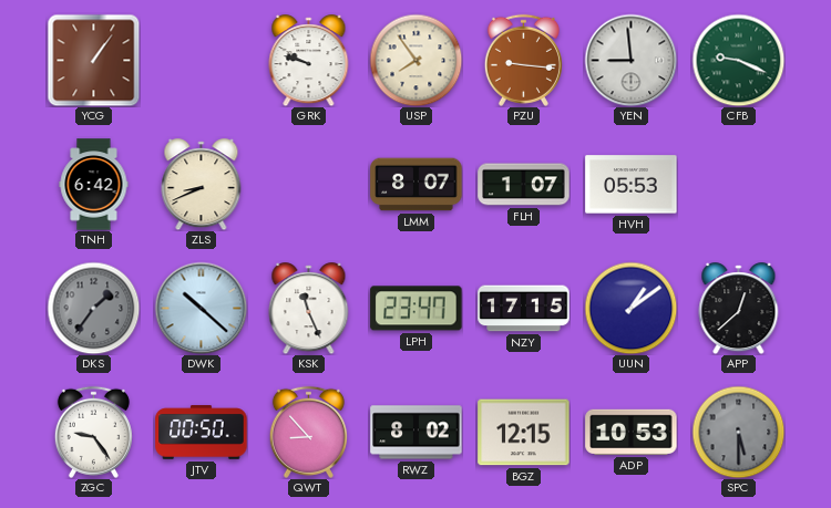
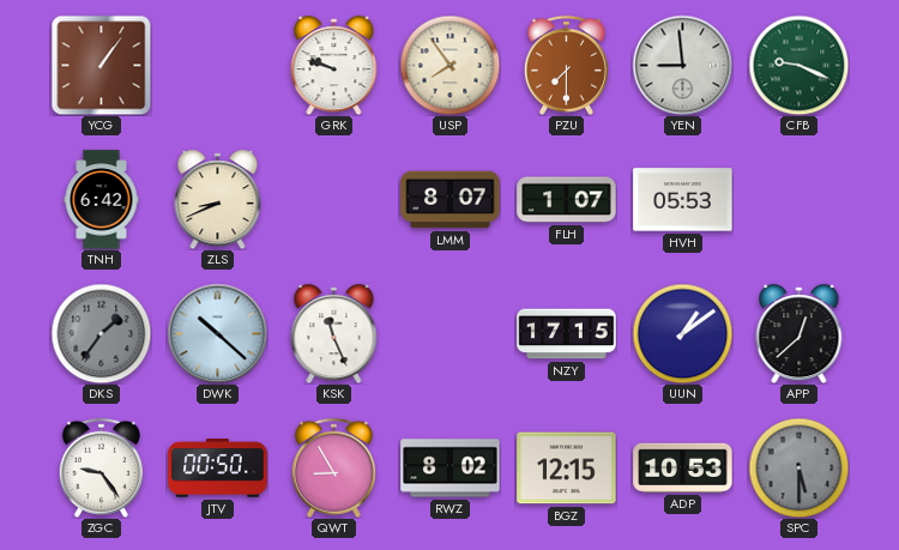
PZU: 9:16 -> 7:30
LPH: 23:47 -> none
QWT: 8:53 -> 8:55
